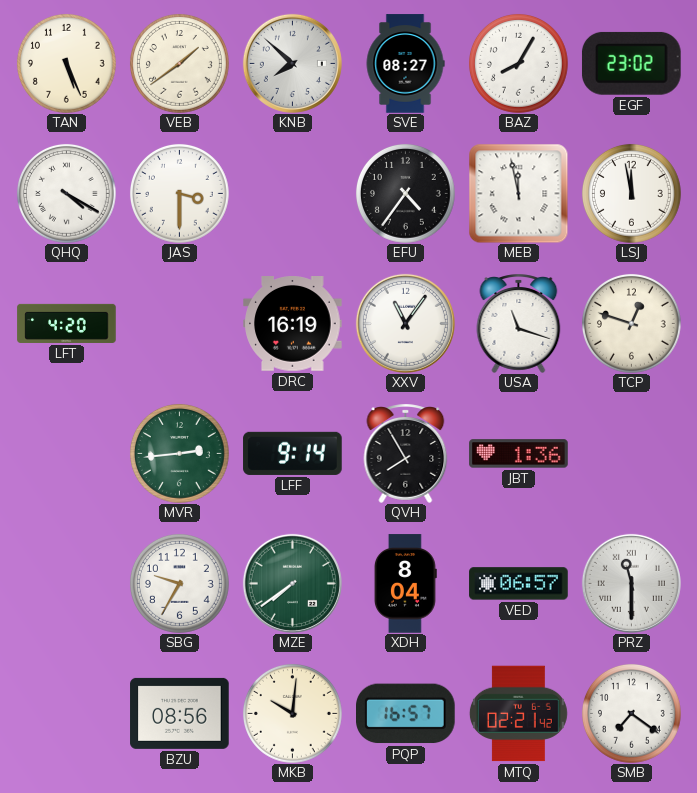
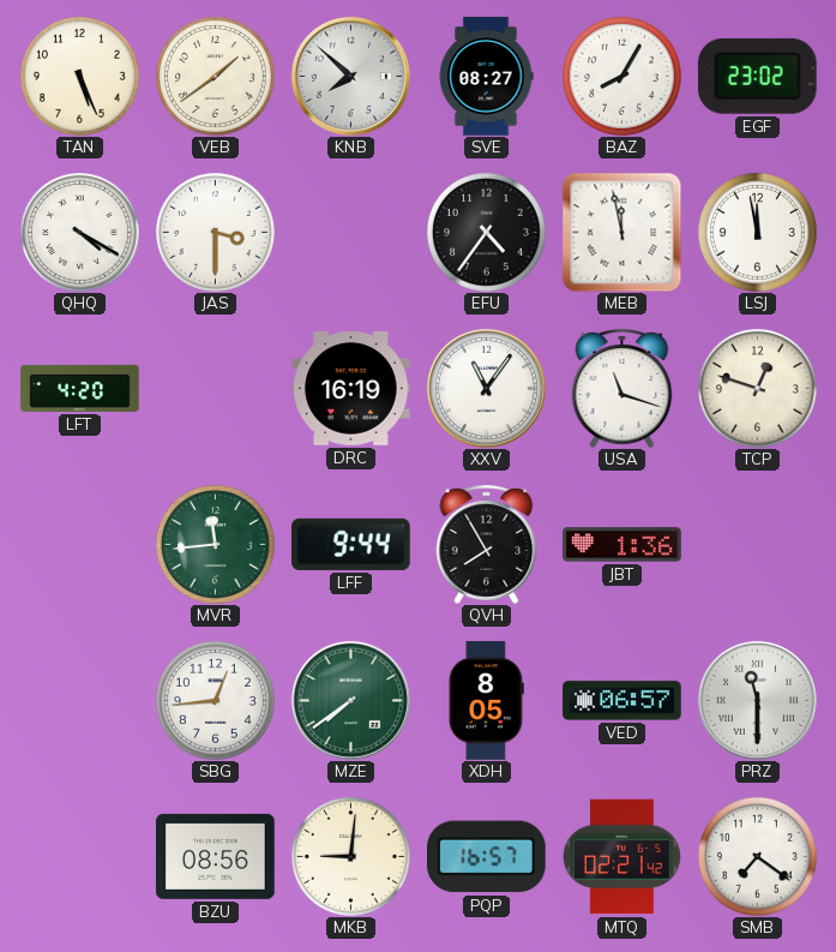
MVR: 2:44 -> 11:44
LFF: 9:14 -> 9:44
SBG: 9:35 -> 12:44
XDH: 8:04 -> 8:05
MKB: 10:01 -> 9:01
